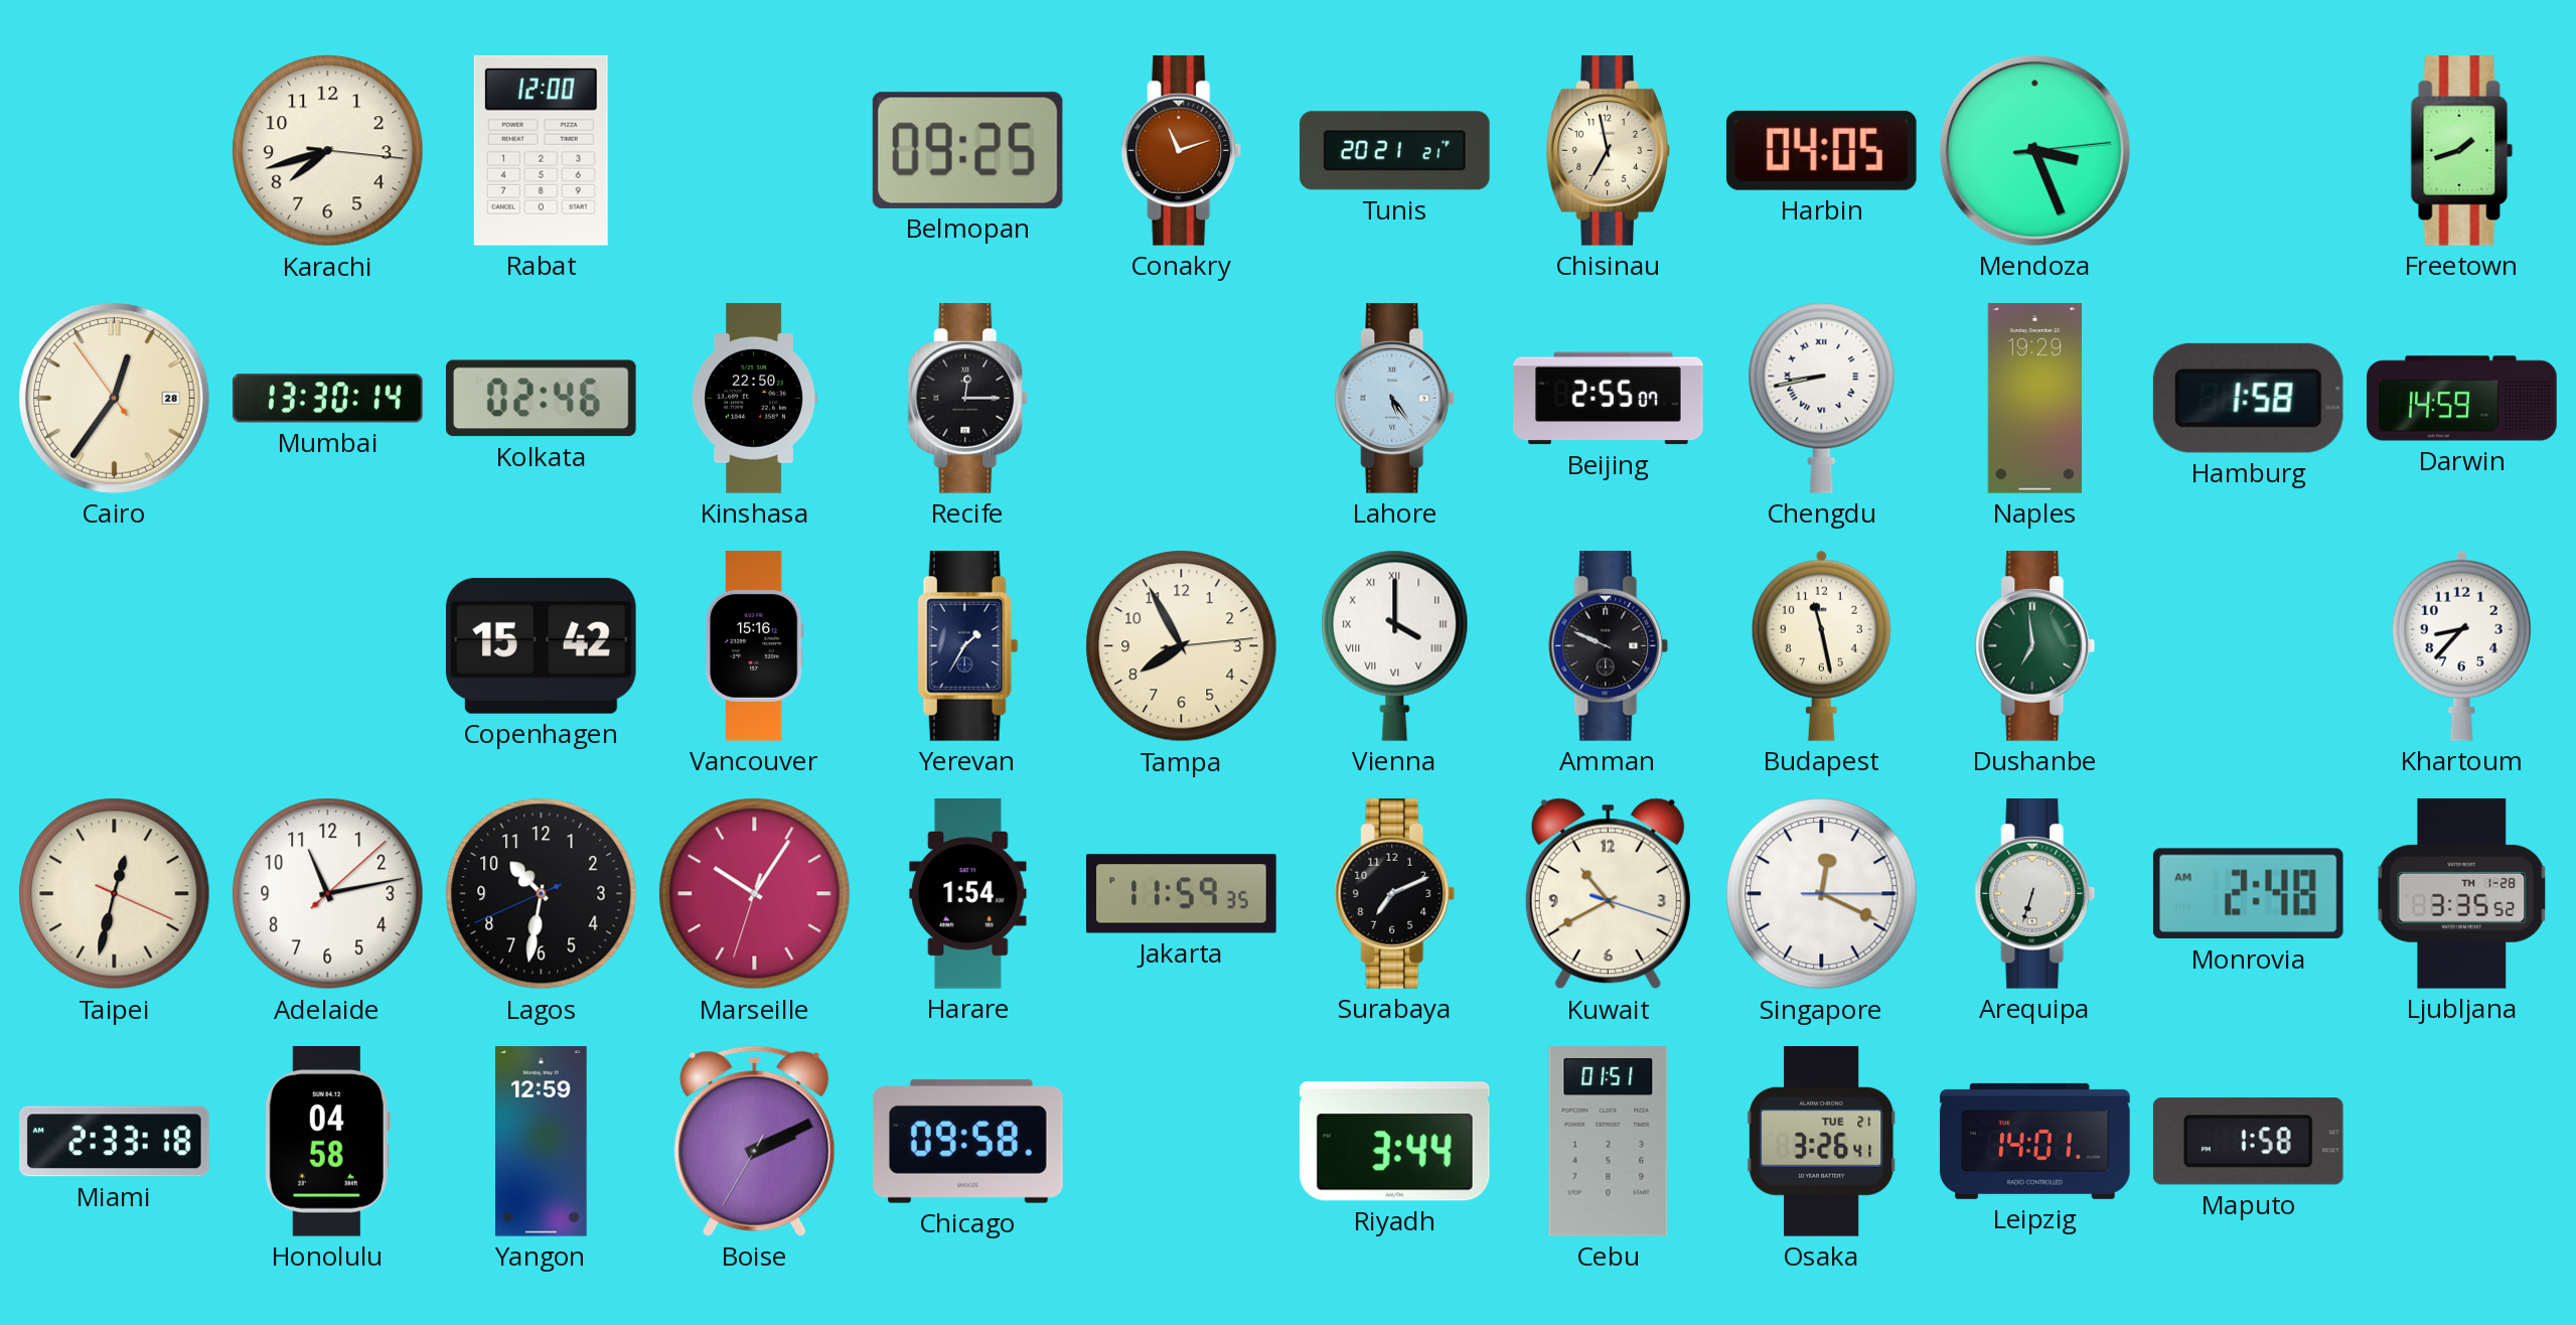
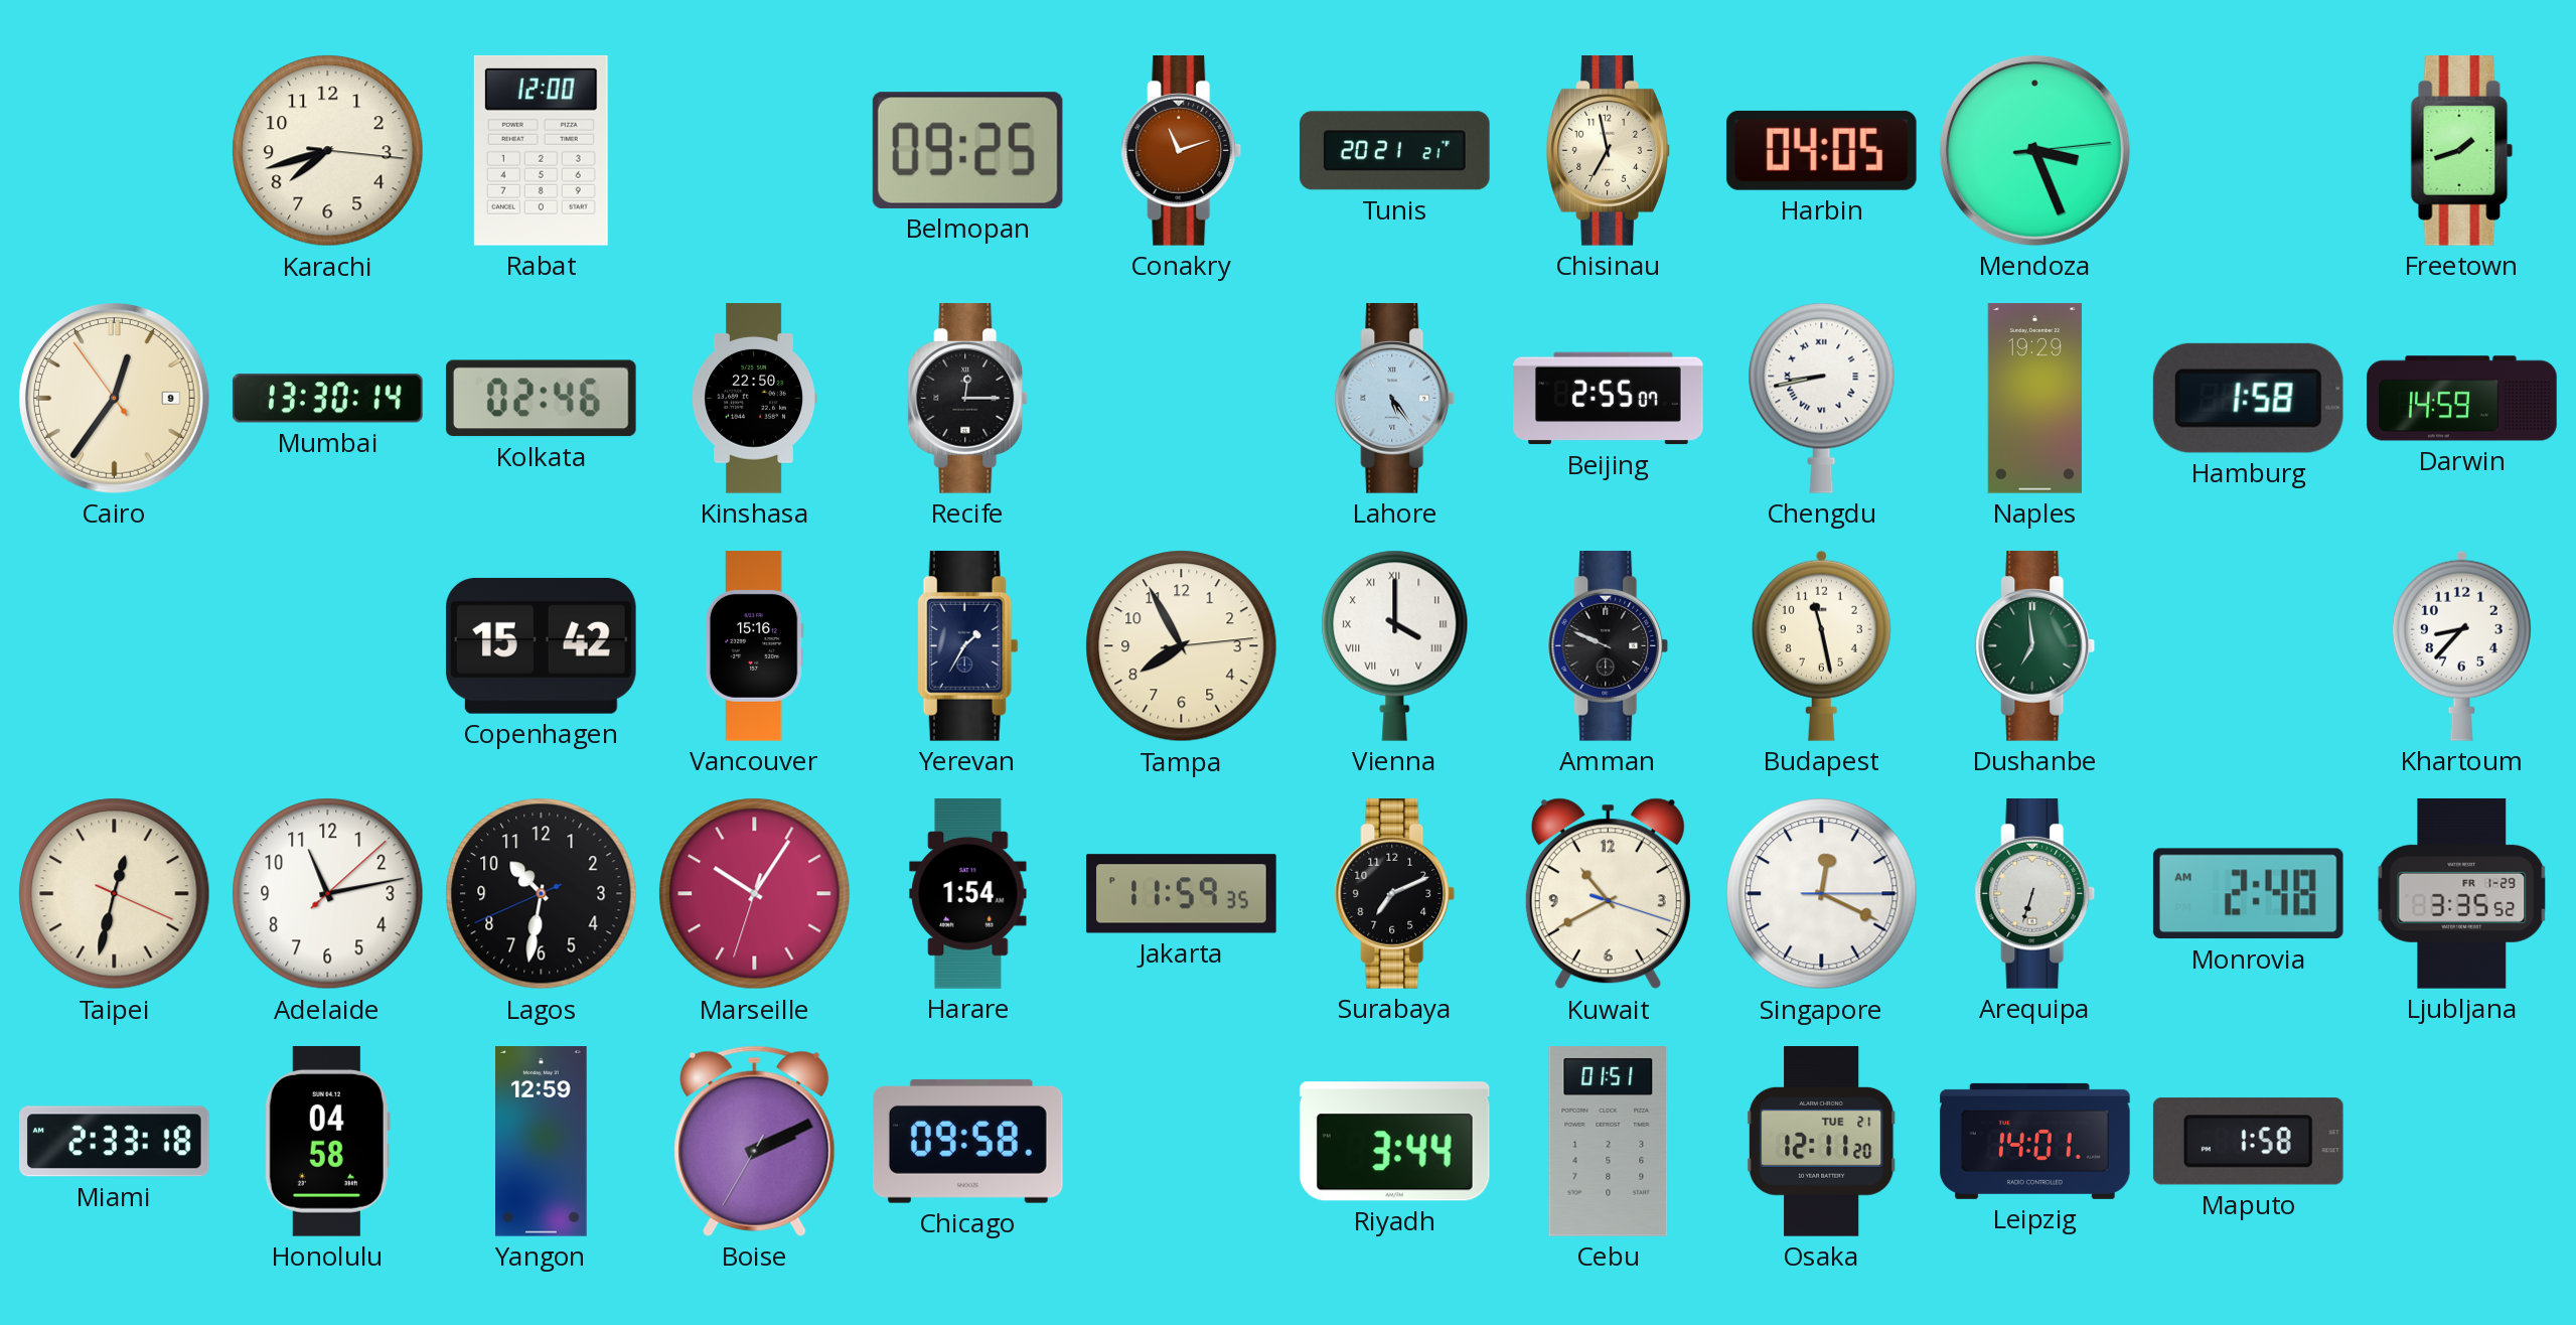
Cairo date: 28 -> 9
Ljubljana date: TH 1-28 -> FR 1-29
Osaka: 3:26 -> 12:11
